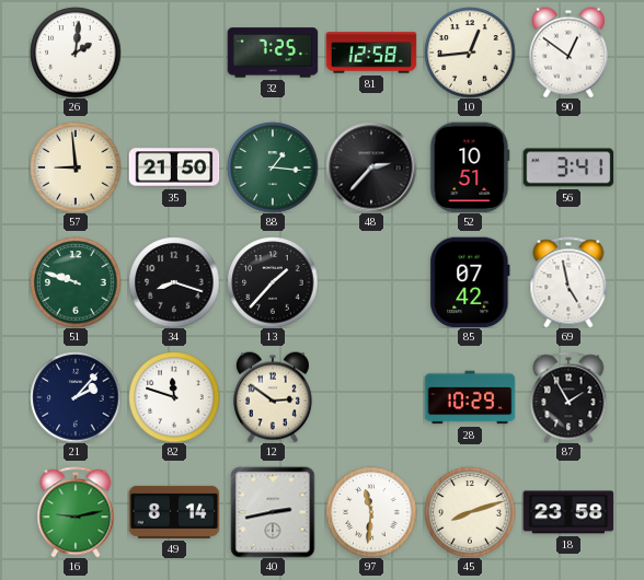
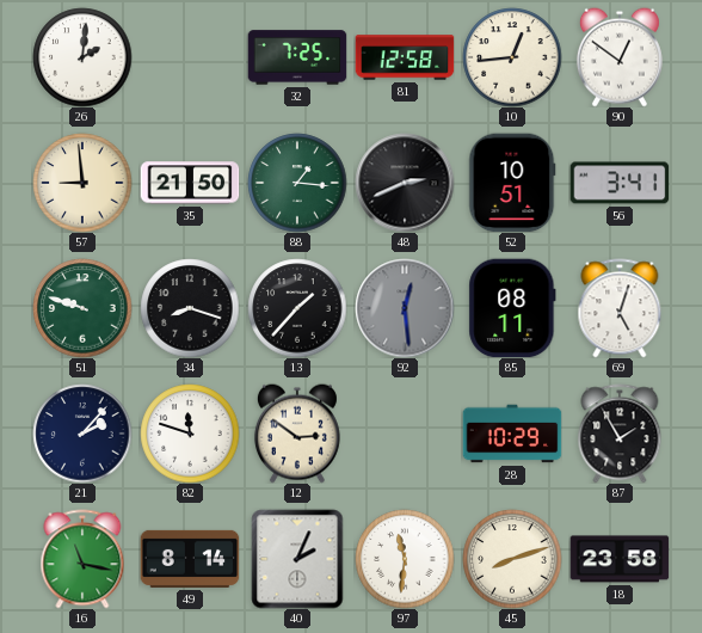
48: 2:37 -> 2:41
92: none -> 12:29
85: 07:42 -> 08:11
69: 4:58 -> 5:03
16: 9:13 -> 11:17
40: 2:43 -> 2:04
